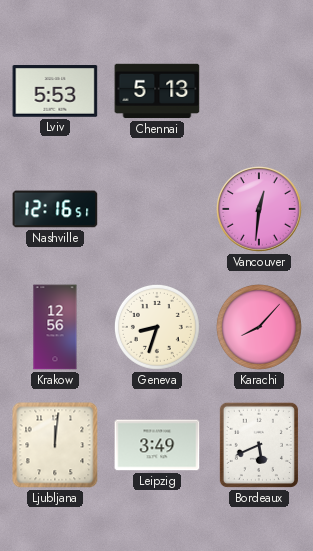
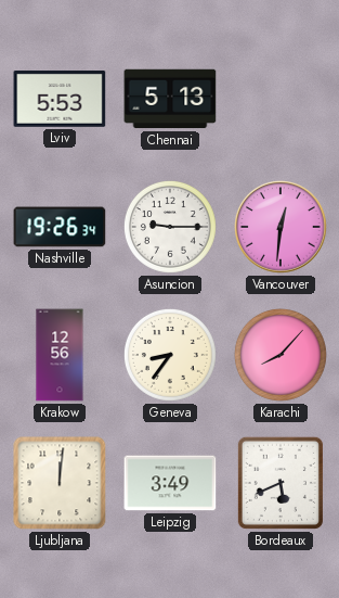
Nashville: 12:16 -> 19:26
Asuncion: none -> 9:15
Geneva: 8:33 -> 8:36
